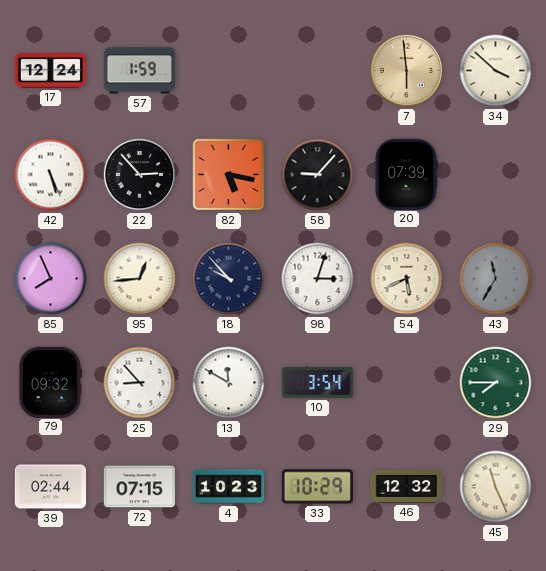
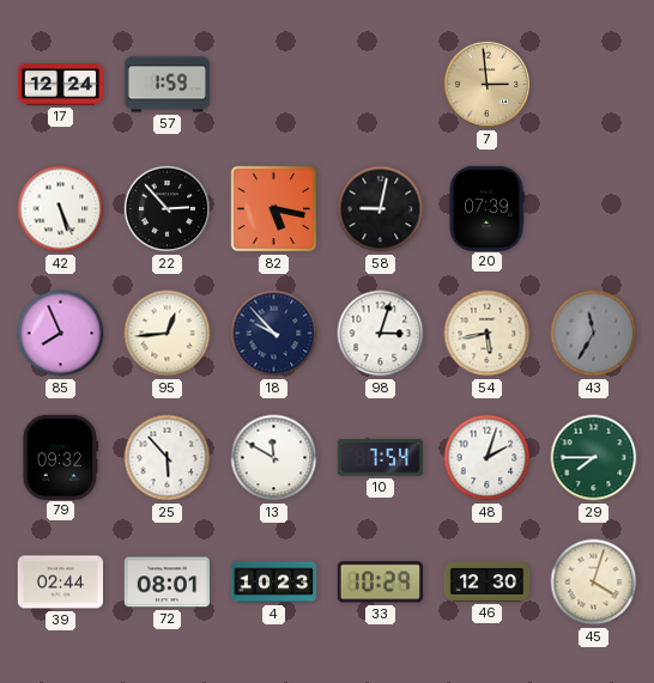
7: 5:59 -> 2:59
34: 3:52 -> none
58: 9:07 -> 9:02
54: 5:41 -> 5:43
25: 8:53 -> 5:53
10: 3:54 -> 7:54
48: none -> 2:03
72: 07:15 -> 08:01
46: 12:32 -> 12:30
45: 11:26 -> 4:03
